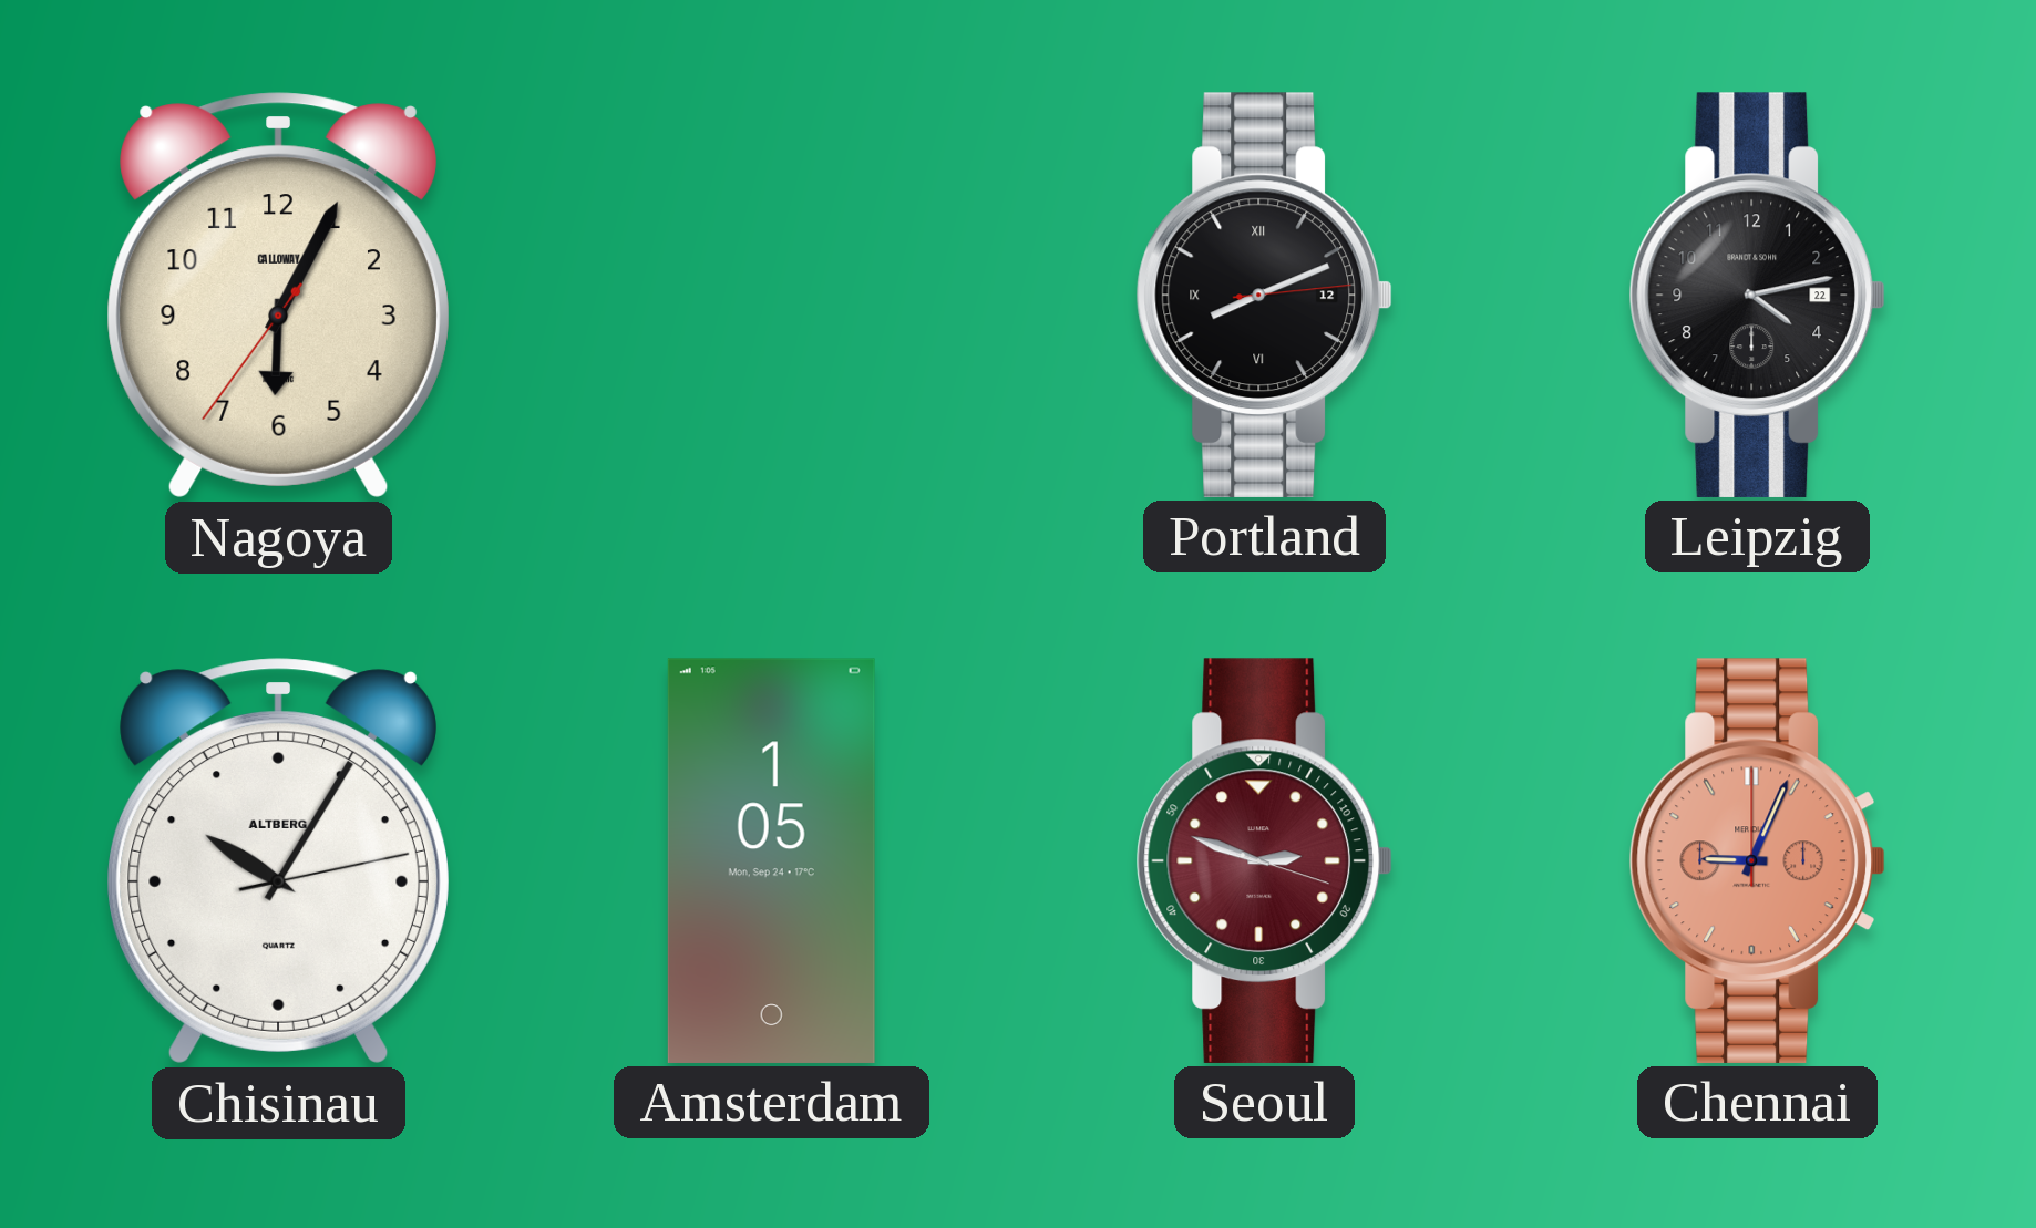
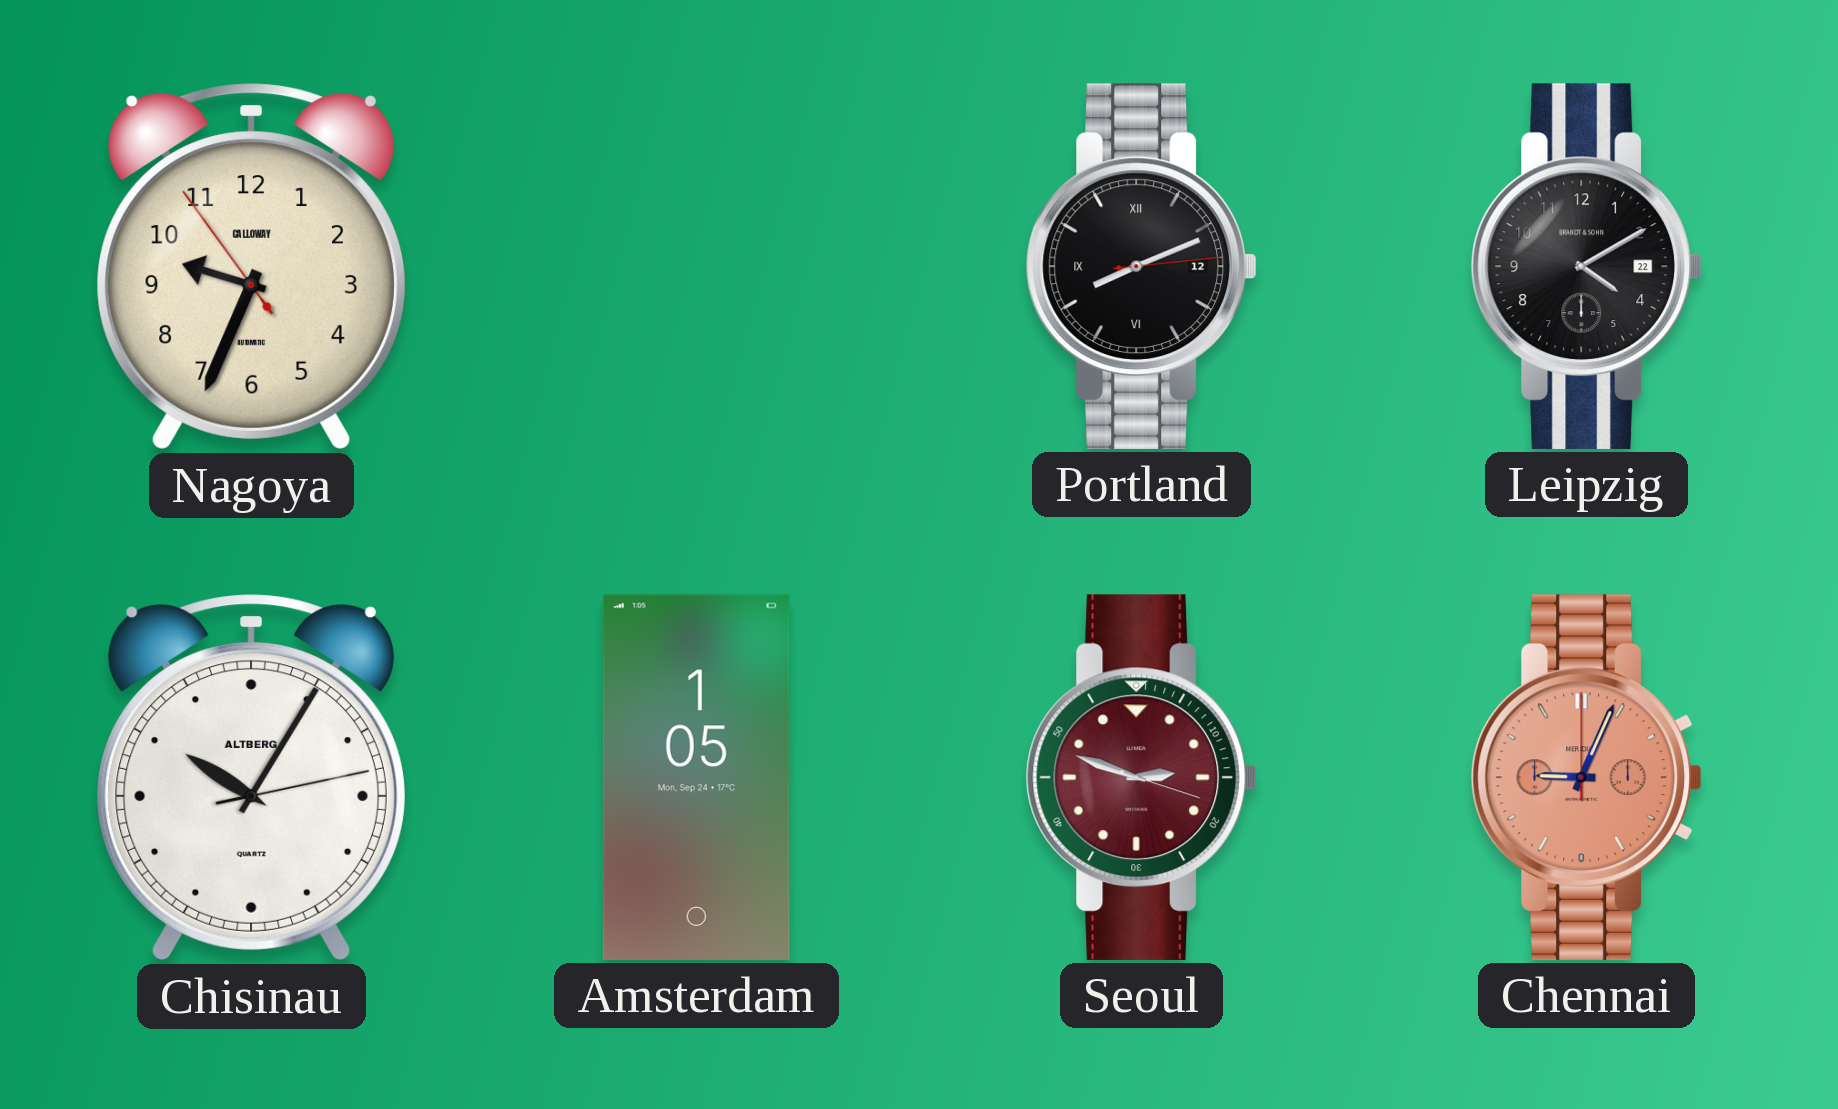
Nagoya: 6:04 -> 9:33
Leipzig: 4:13 -> 4:10
